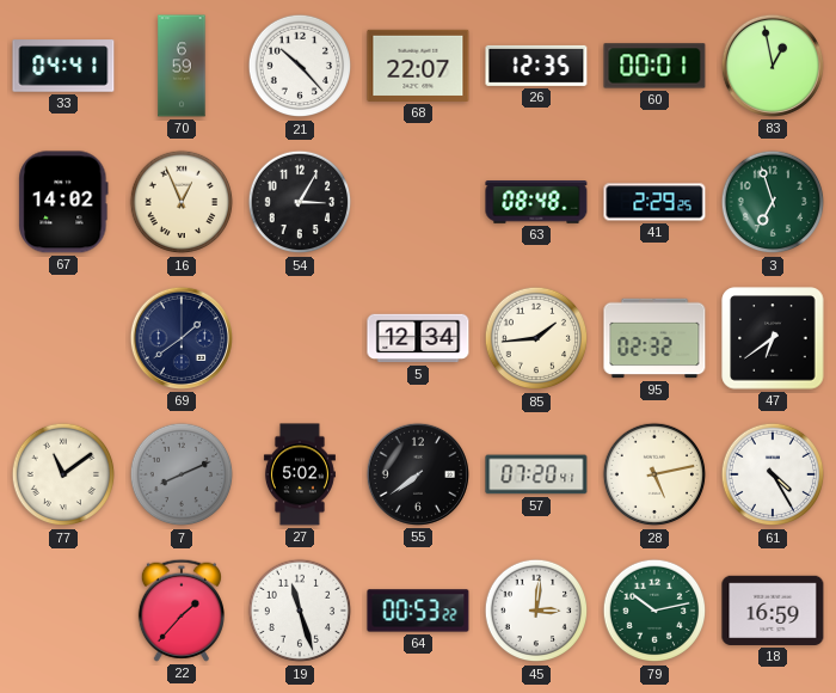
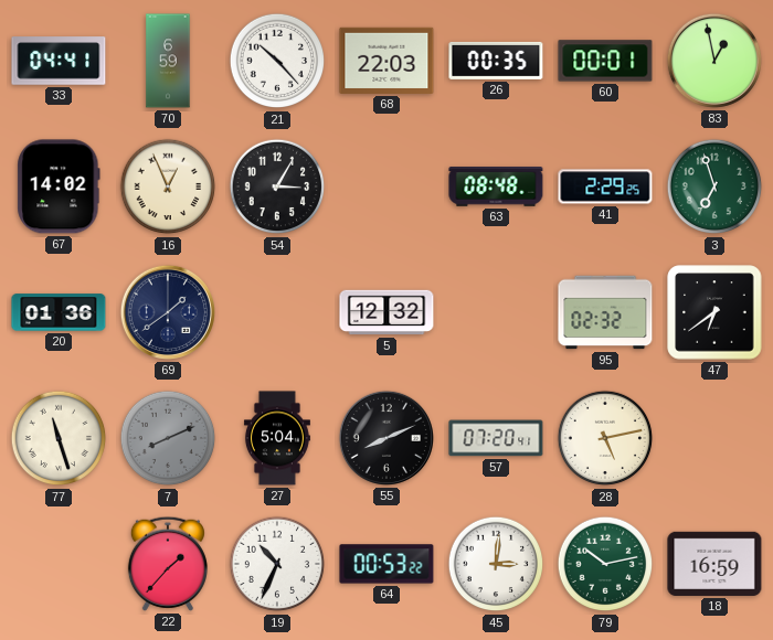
68: 22:07 -> 22:03
26: 12:35 -> 00:35
20: none -> 01:36
5: 12:34 -> 12:32
85: 1:44 -> none
77: 11:09 -> 11:27
27: 5:02 -> 5:04
55: 7:39 -> 8:11
61: 4:25 -> none
19: 11:27 -> 10:34
